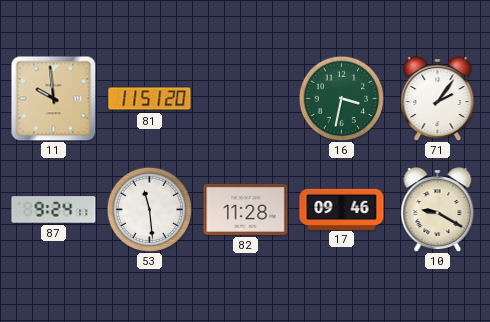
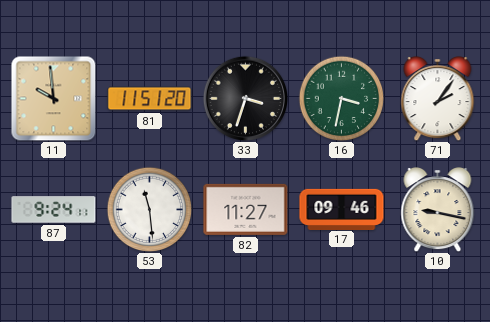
33: none -> 3:33
82: 11:28 -> 11:27
10: 9:20 -> 9:17
